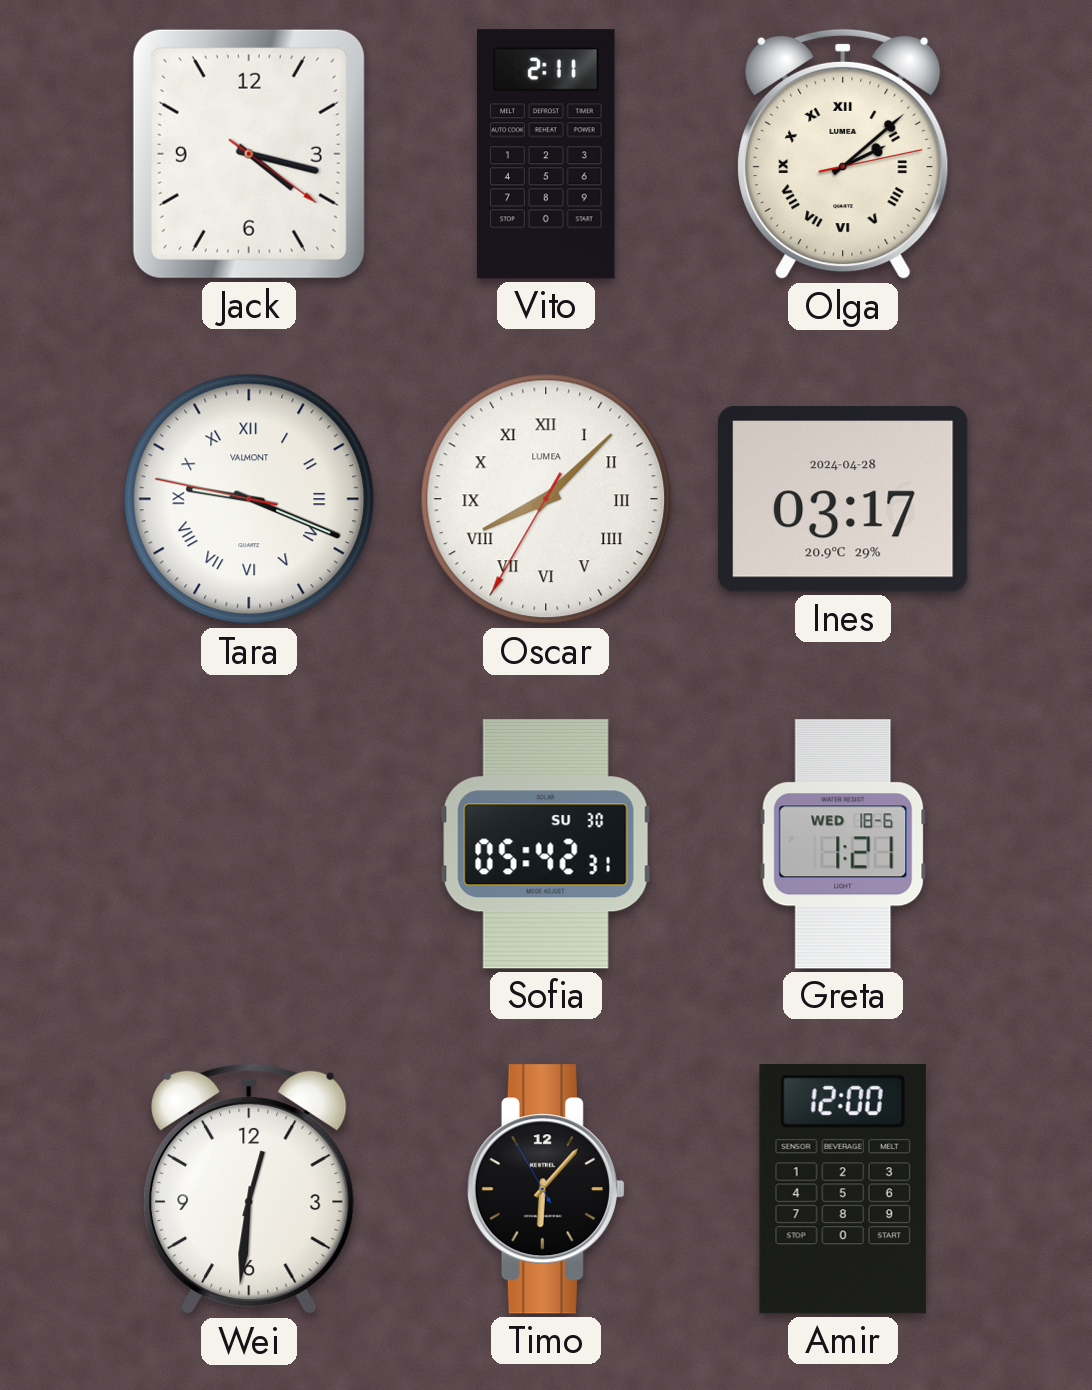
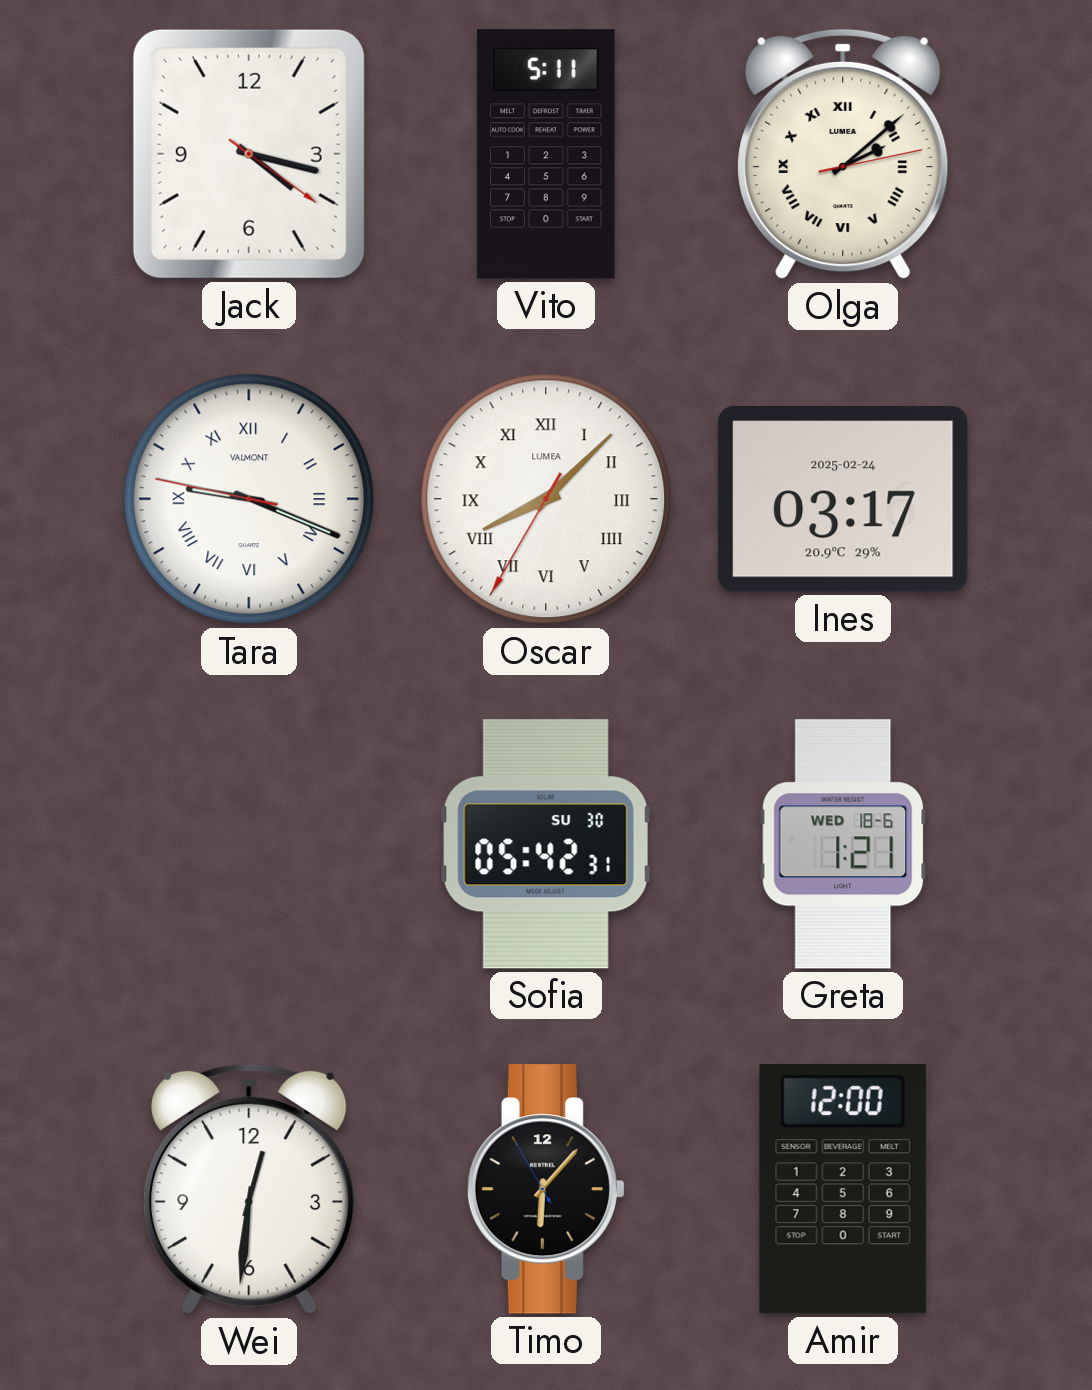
Vito: 2:11 -> 5:11
Ines date: 2024-04-28 -> 2025-02-24
